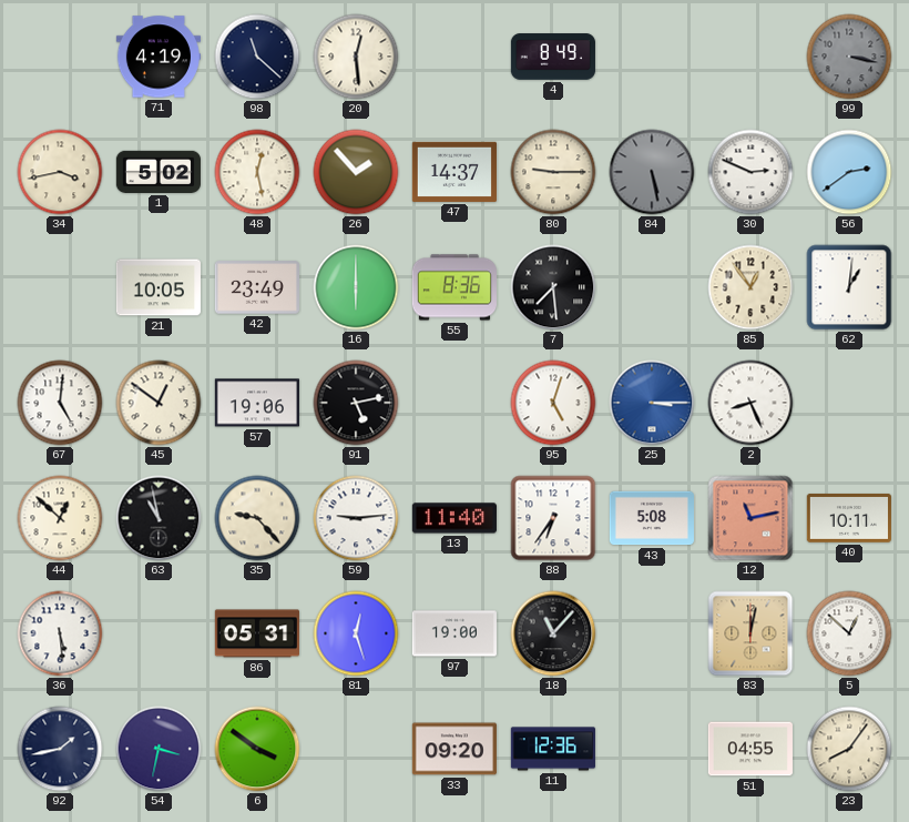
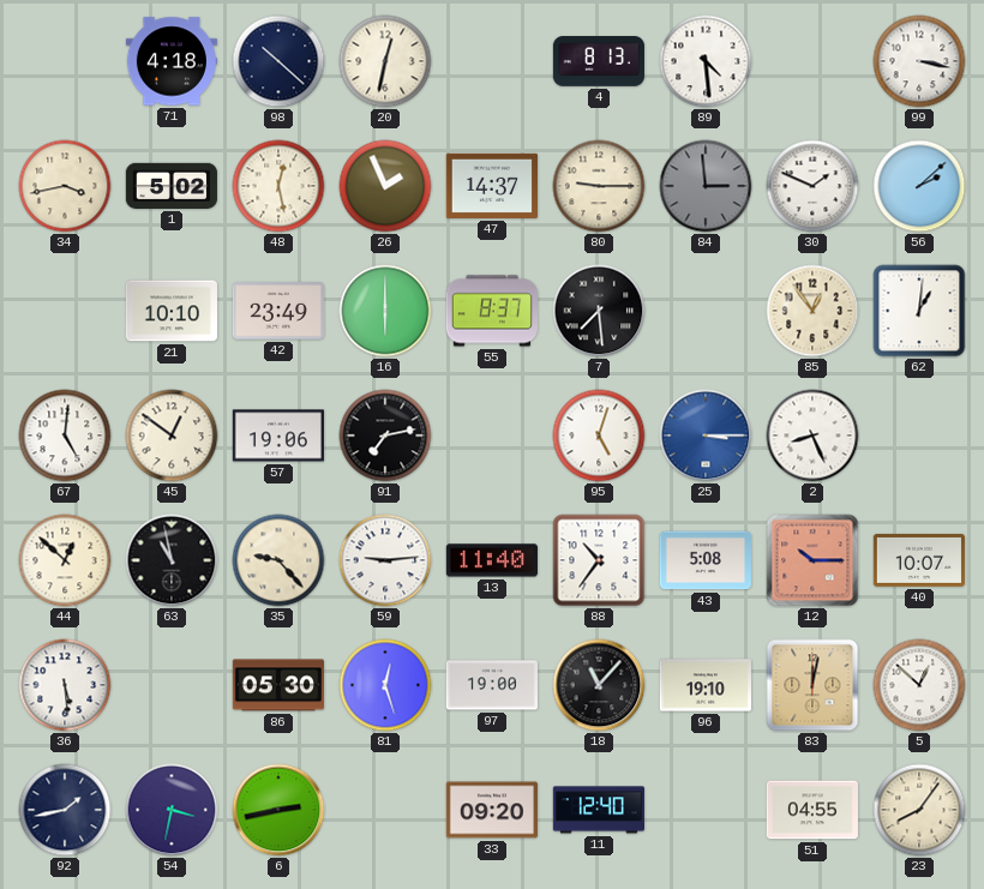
71: 4:19 -> 4:18
98: 11:22 -> 10:22
20: 12:29 -> 12:32
4: 8:49 -> 8:13
89: none -> 4:29
99 dial: grey -> white
26: 1:53 -> 1:56
84: 5:28 -> 2:59
30: 2:49 -> 1:49
56: 2:39 -> 2:08
21: 10:05 -> 10:10
55: 8:36 -> 8:37
91: 5:13 -> 7:13
88: 6:36 -> 10:36
12: 11:13 -> 10:15
40: 10:11 -> 10:07
86: 05:31 -> 05:30
96: none -> 19:10
6: 3:51 -> 2:43
11: 12:36 -> 12:40
